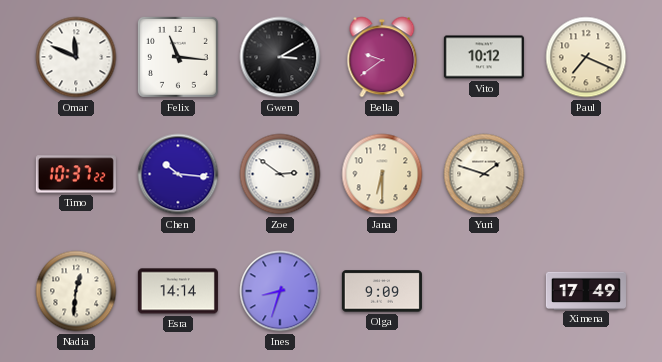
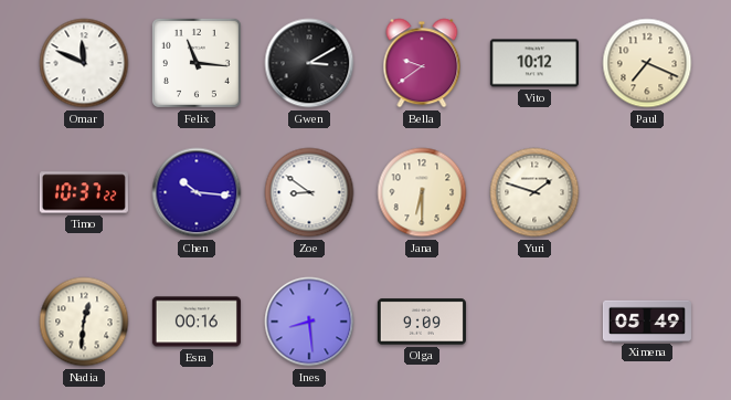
Zoe: 2:51 -> 8:51
Esra: 14:14 -> 00:16
Ines: 8:33 -> 8:29
Ximena: 17:49 -> 05:49
